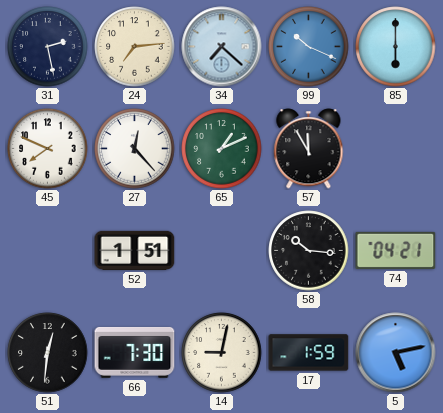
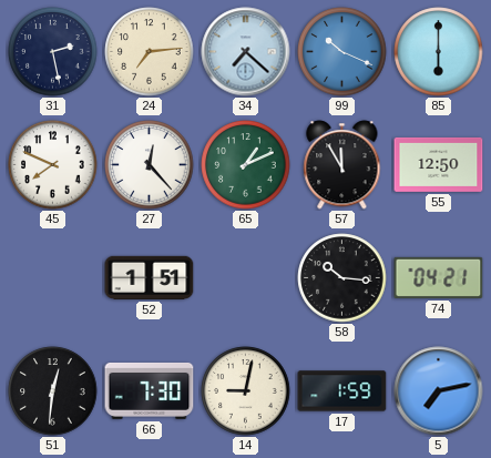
55: none -> 12:50
5: 5:13 -> 7:13
